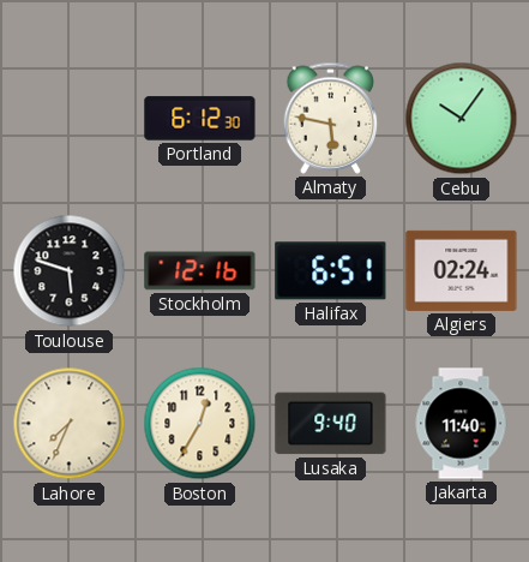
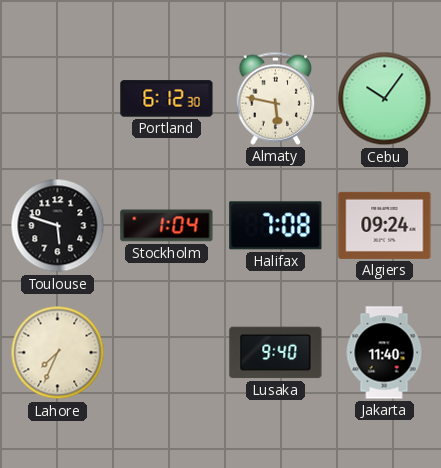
Stockholm: 12:16 -> 1:04
Halifax: 6:51 -> 7:08
Algiers: 02:24 -> 09:24
Boston: 12:35 -> none
